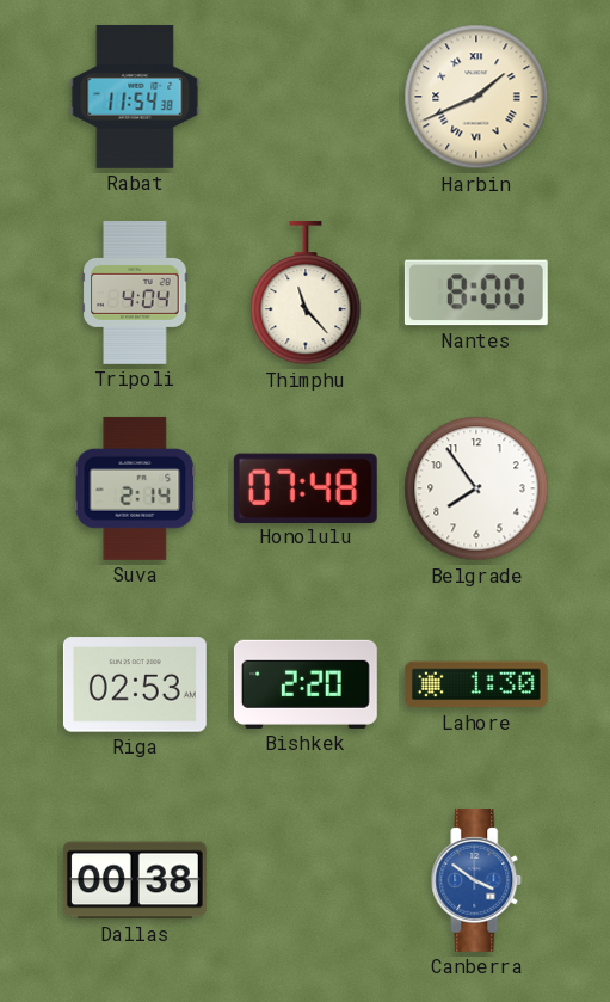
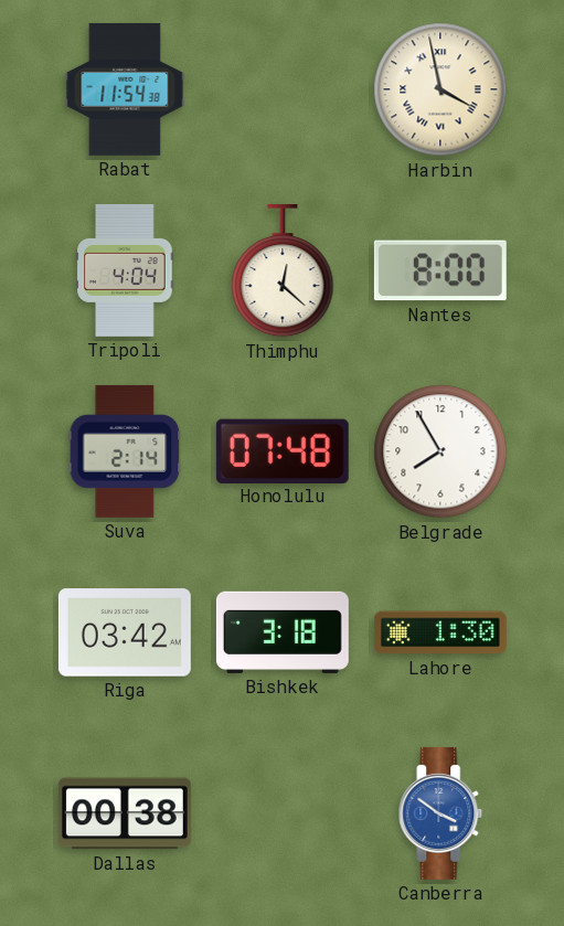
Harbin: 1:41 -> 3:58
Thimphu: 11:23 -> 12:22
Belgrade: 7:54 -> 7:55
Riga: 02:53 -> 03:42
Bishkek: 2:20 -> 3:18
